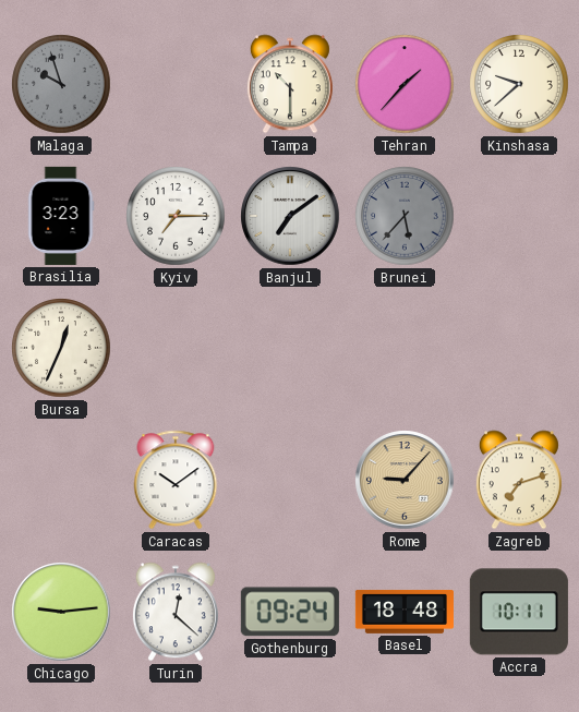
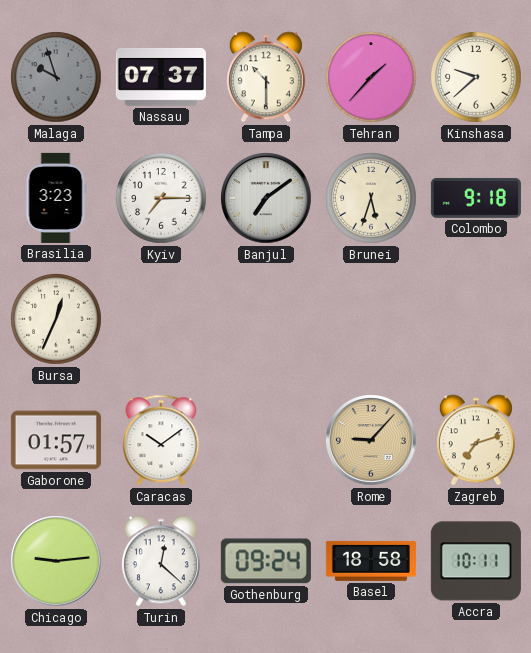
Nassau: none -> 07:37
Brunei: 5:37 -> 5:33
Brunei dial: grey -> cream
Colombo: none -> 9:18
Gaborone: none -> 01:57
Basel: 18:48 -> 18:58
